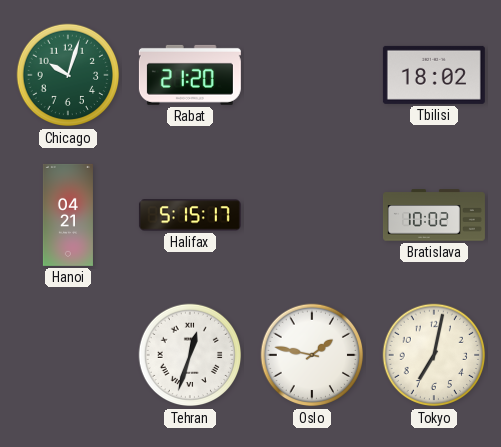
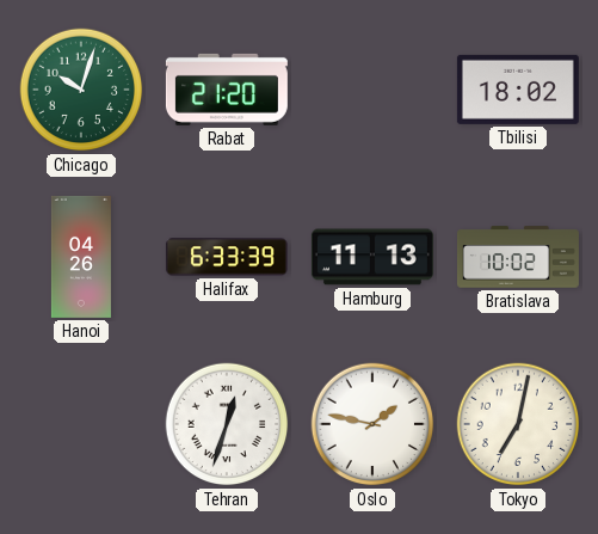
Hanoi: 04:21 -> 04:26
Halifax: 5:15 -> 6:33
Hamburg: none -> 11:13
